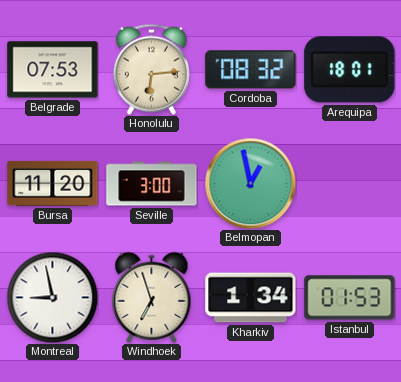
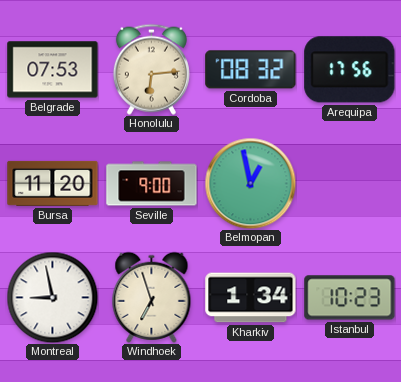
Arequipa: 18:01 -> 17:56
Seville: 3:00 -> 9:00
Istanbul: 01:53 -> 10:23
